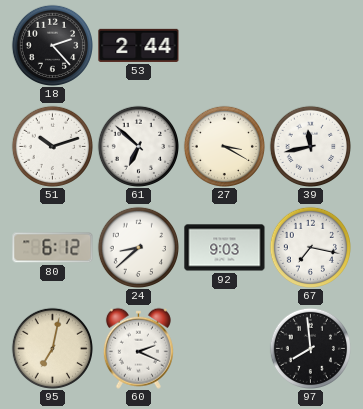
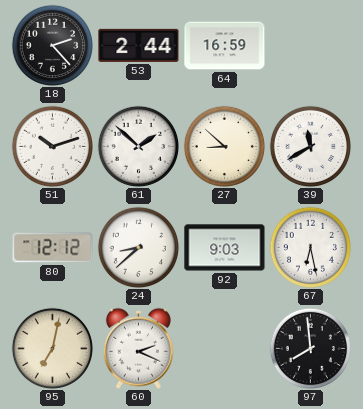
64: none -> 16:59
61: 6:52 -> 1:52
27: 3:20 -> 8:52
39: 11:43 -> 11:40
80: 6:12 -> 12:12
67: 7:17 -> 6:28
